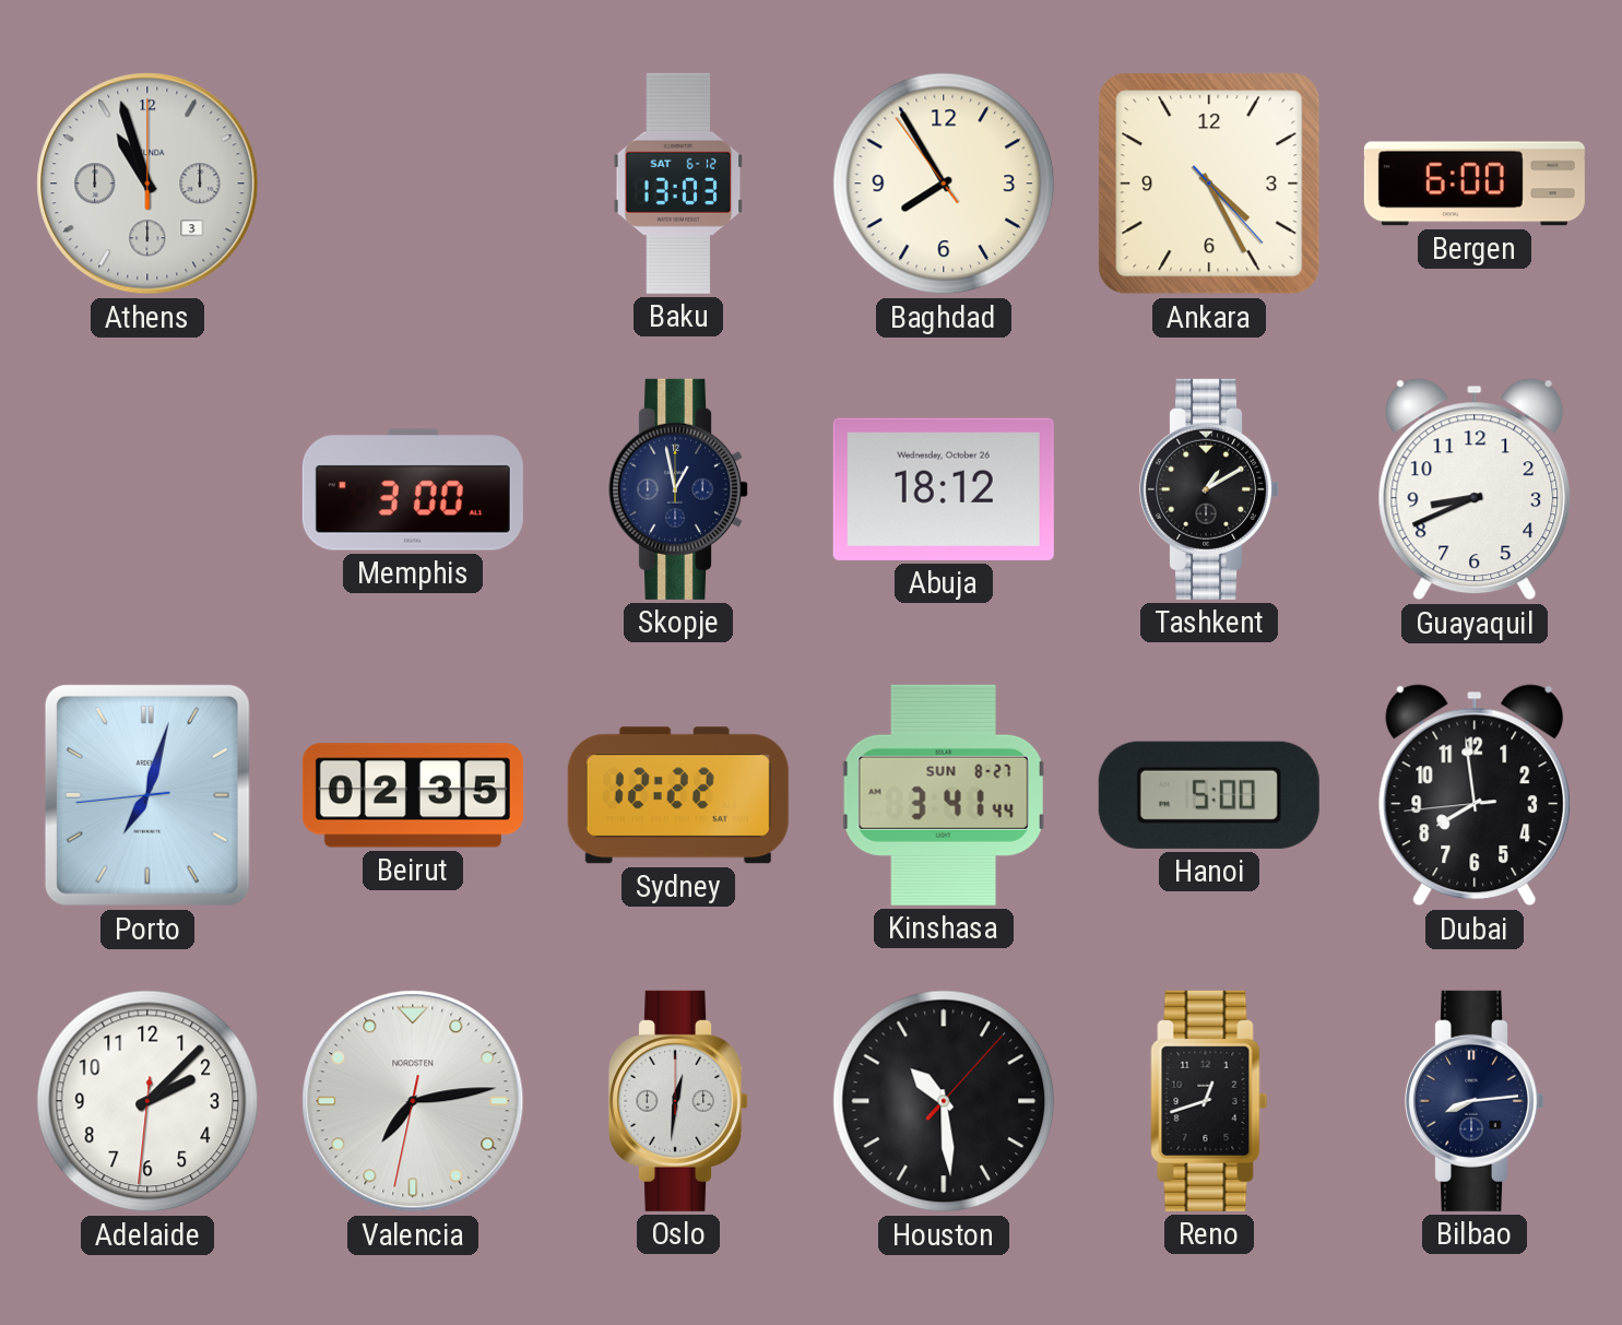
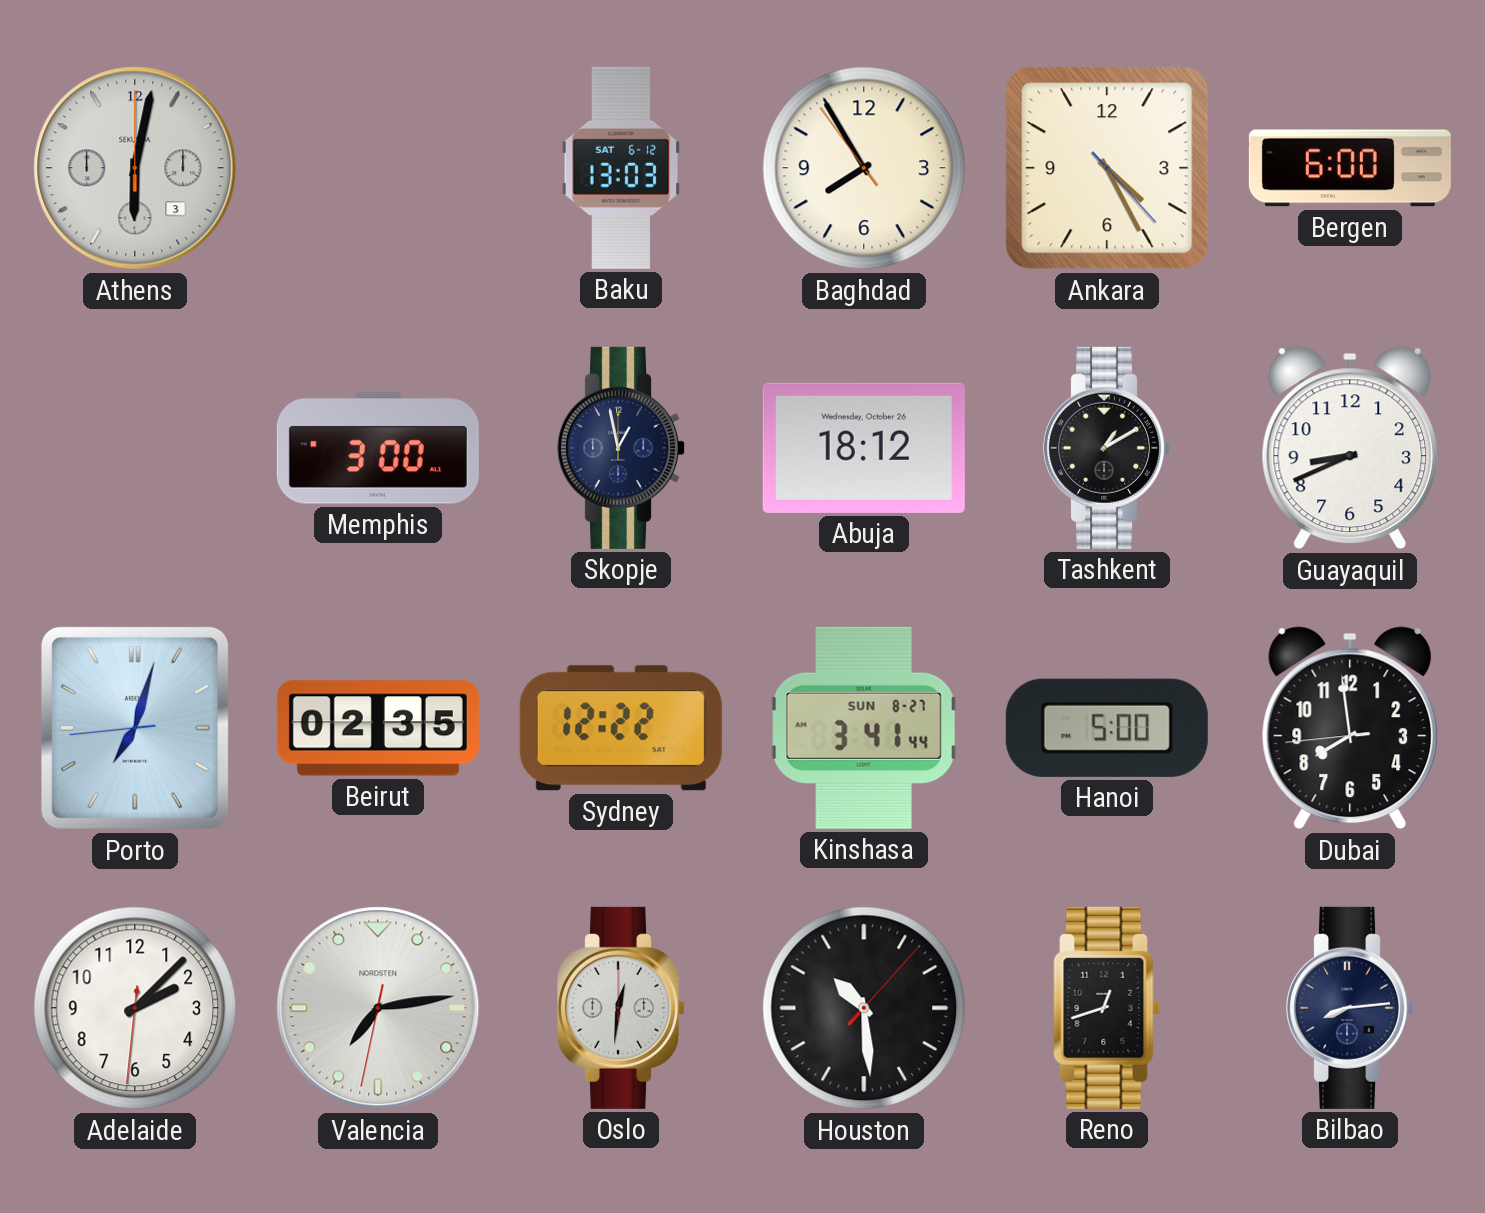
Athens: 10:57 -> 6:02
